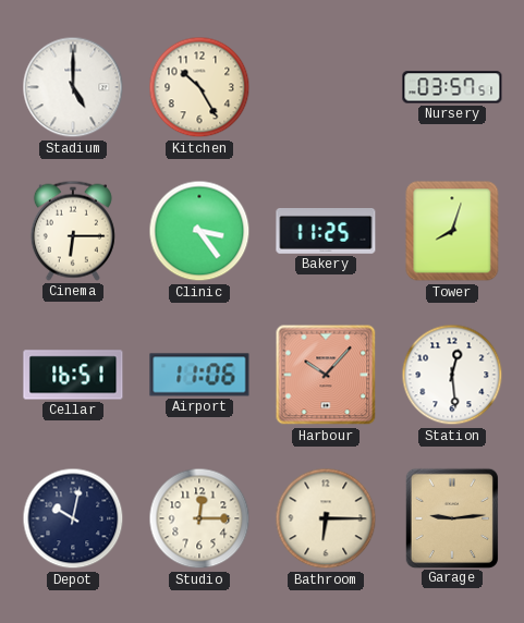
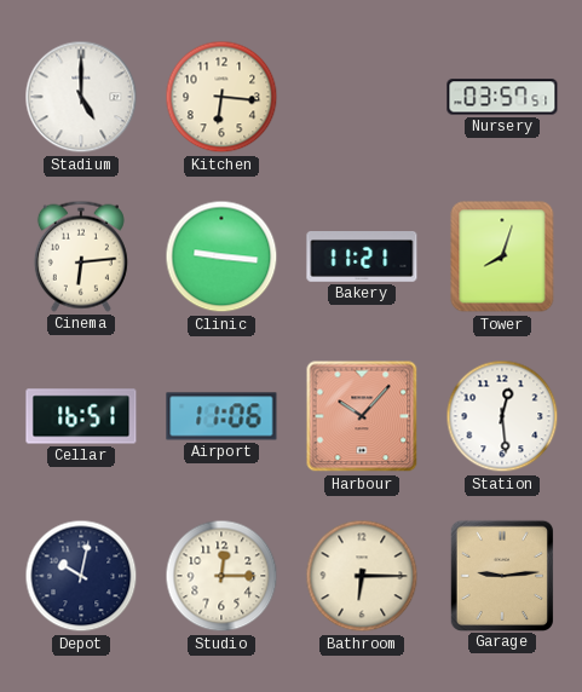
Kitchen: 10:25 -> 6:16
Cinema: 6:15 -> 6:14
Clinic: 3:24 -> 9:16
Bakery: 11:25 -> 11:21
